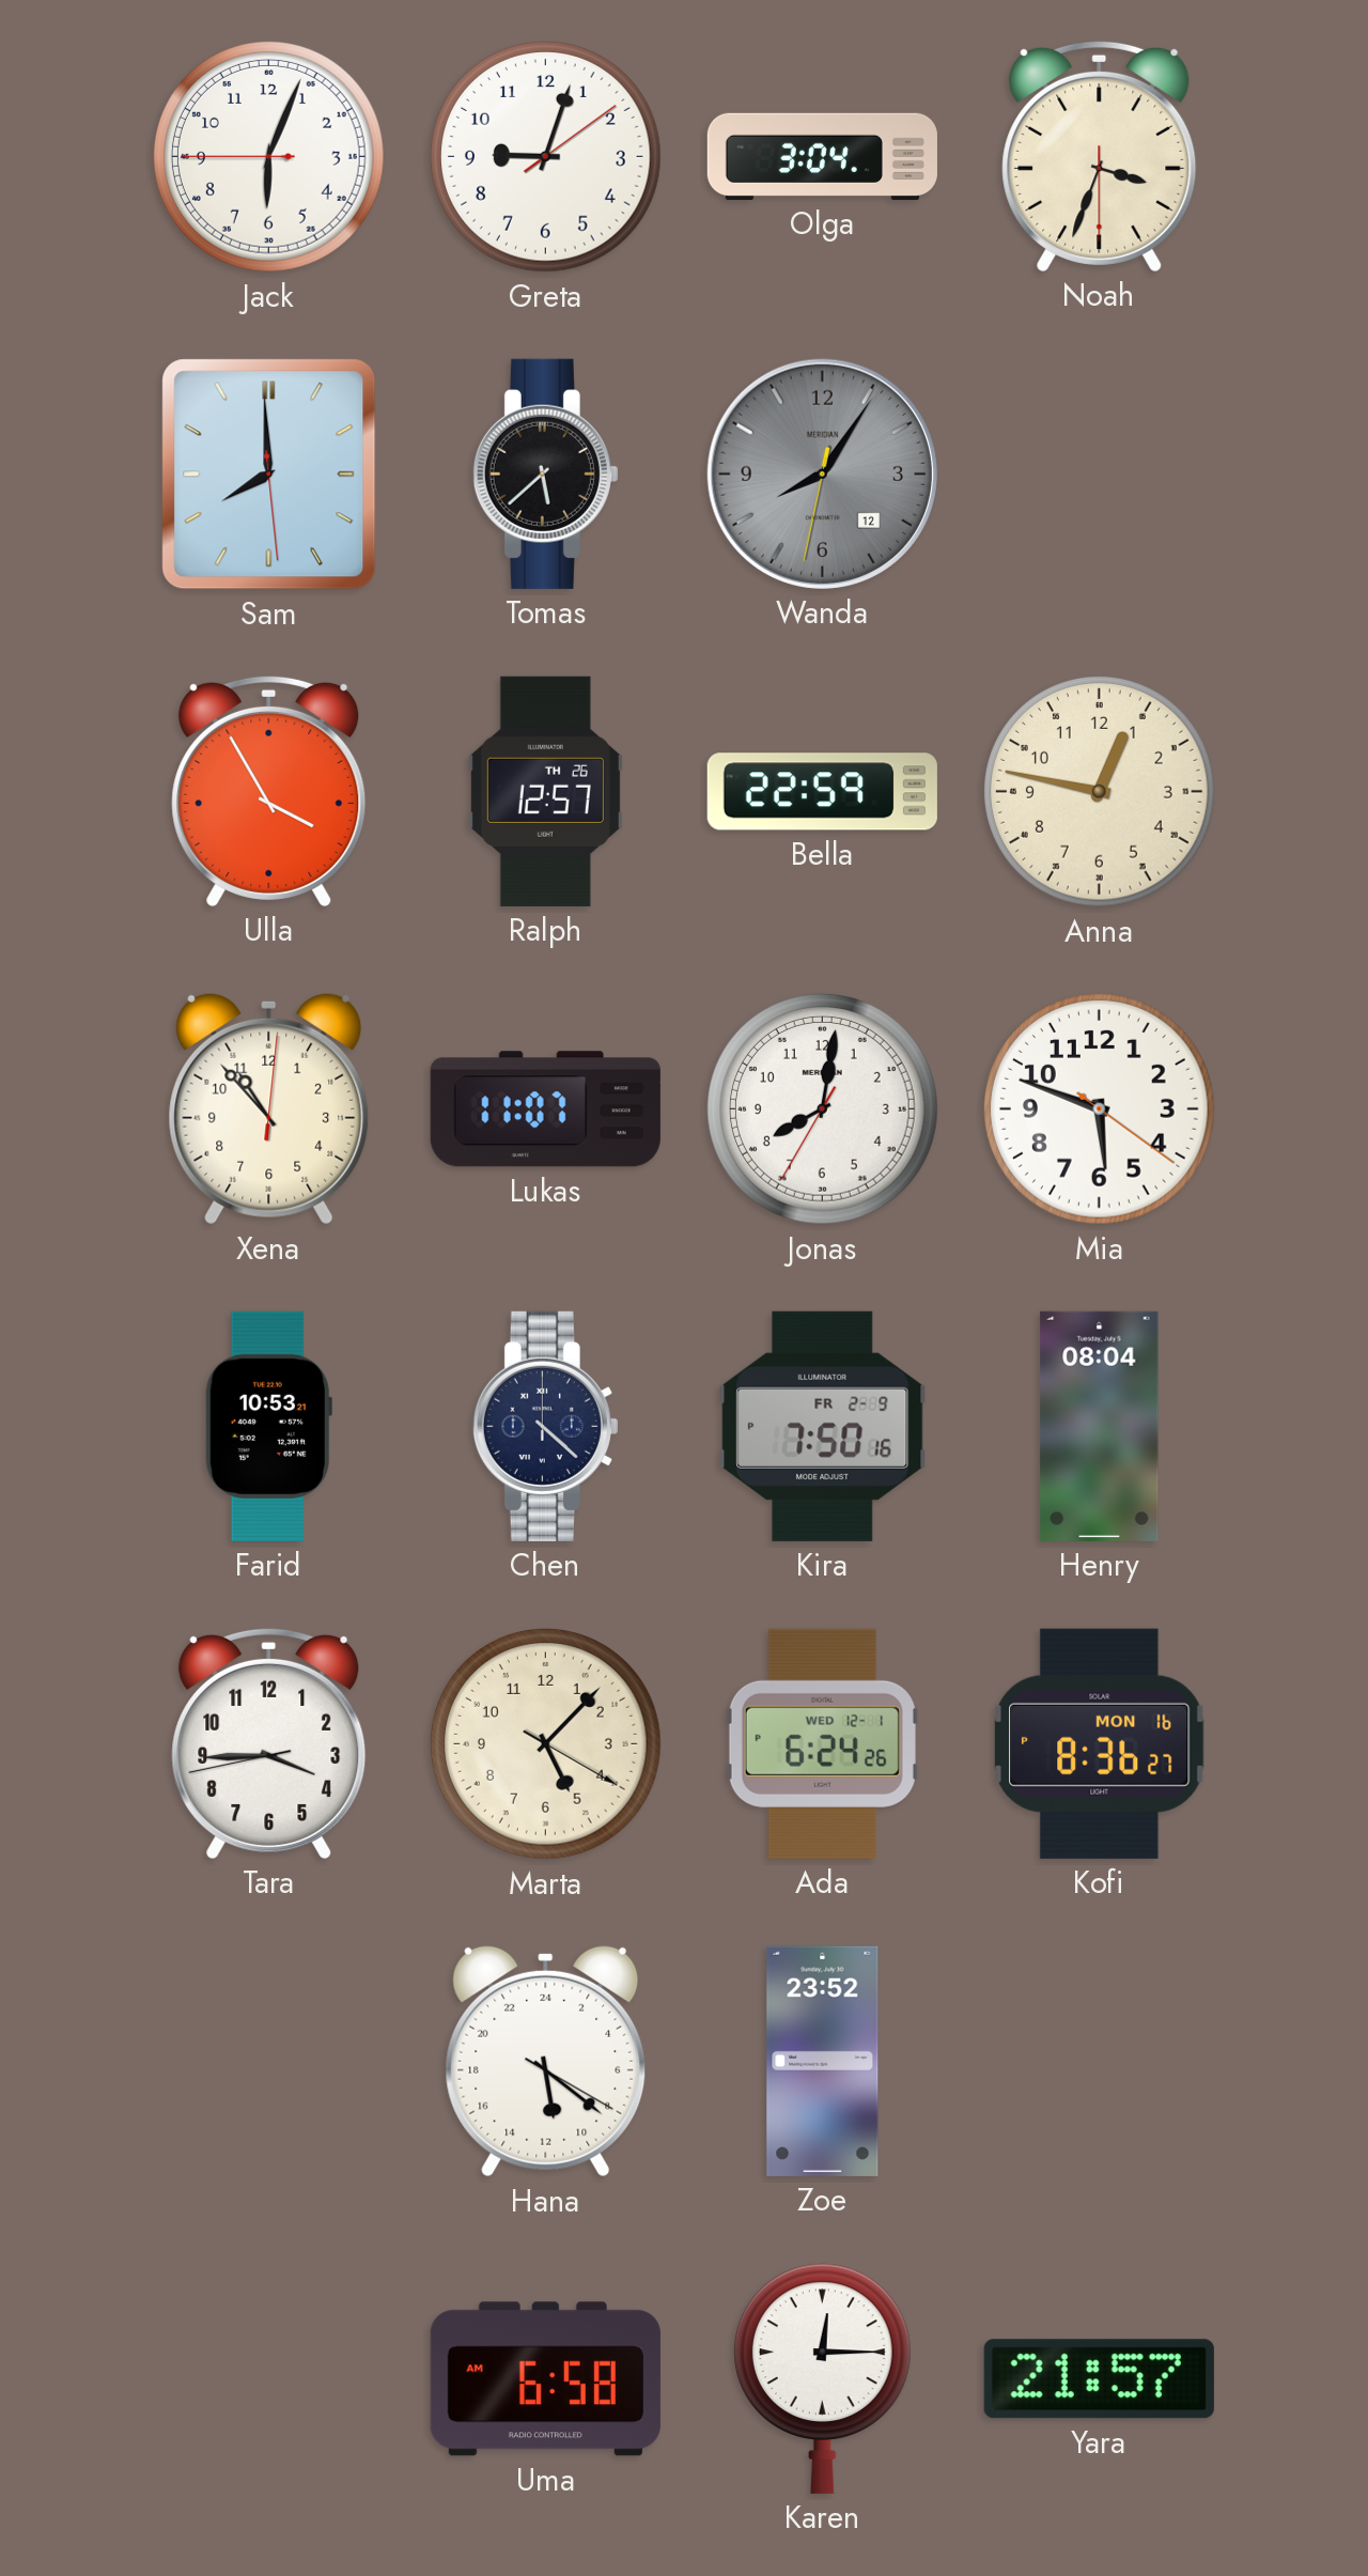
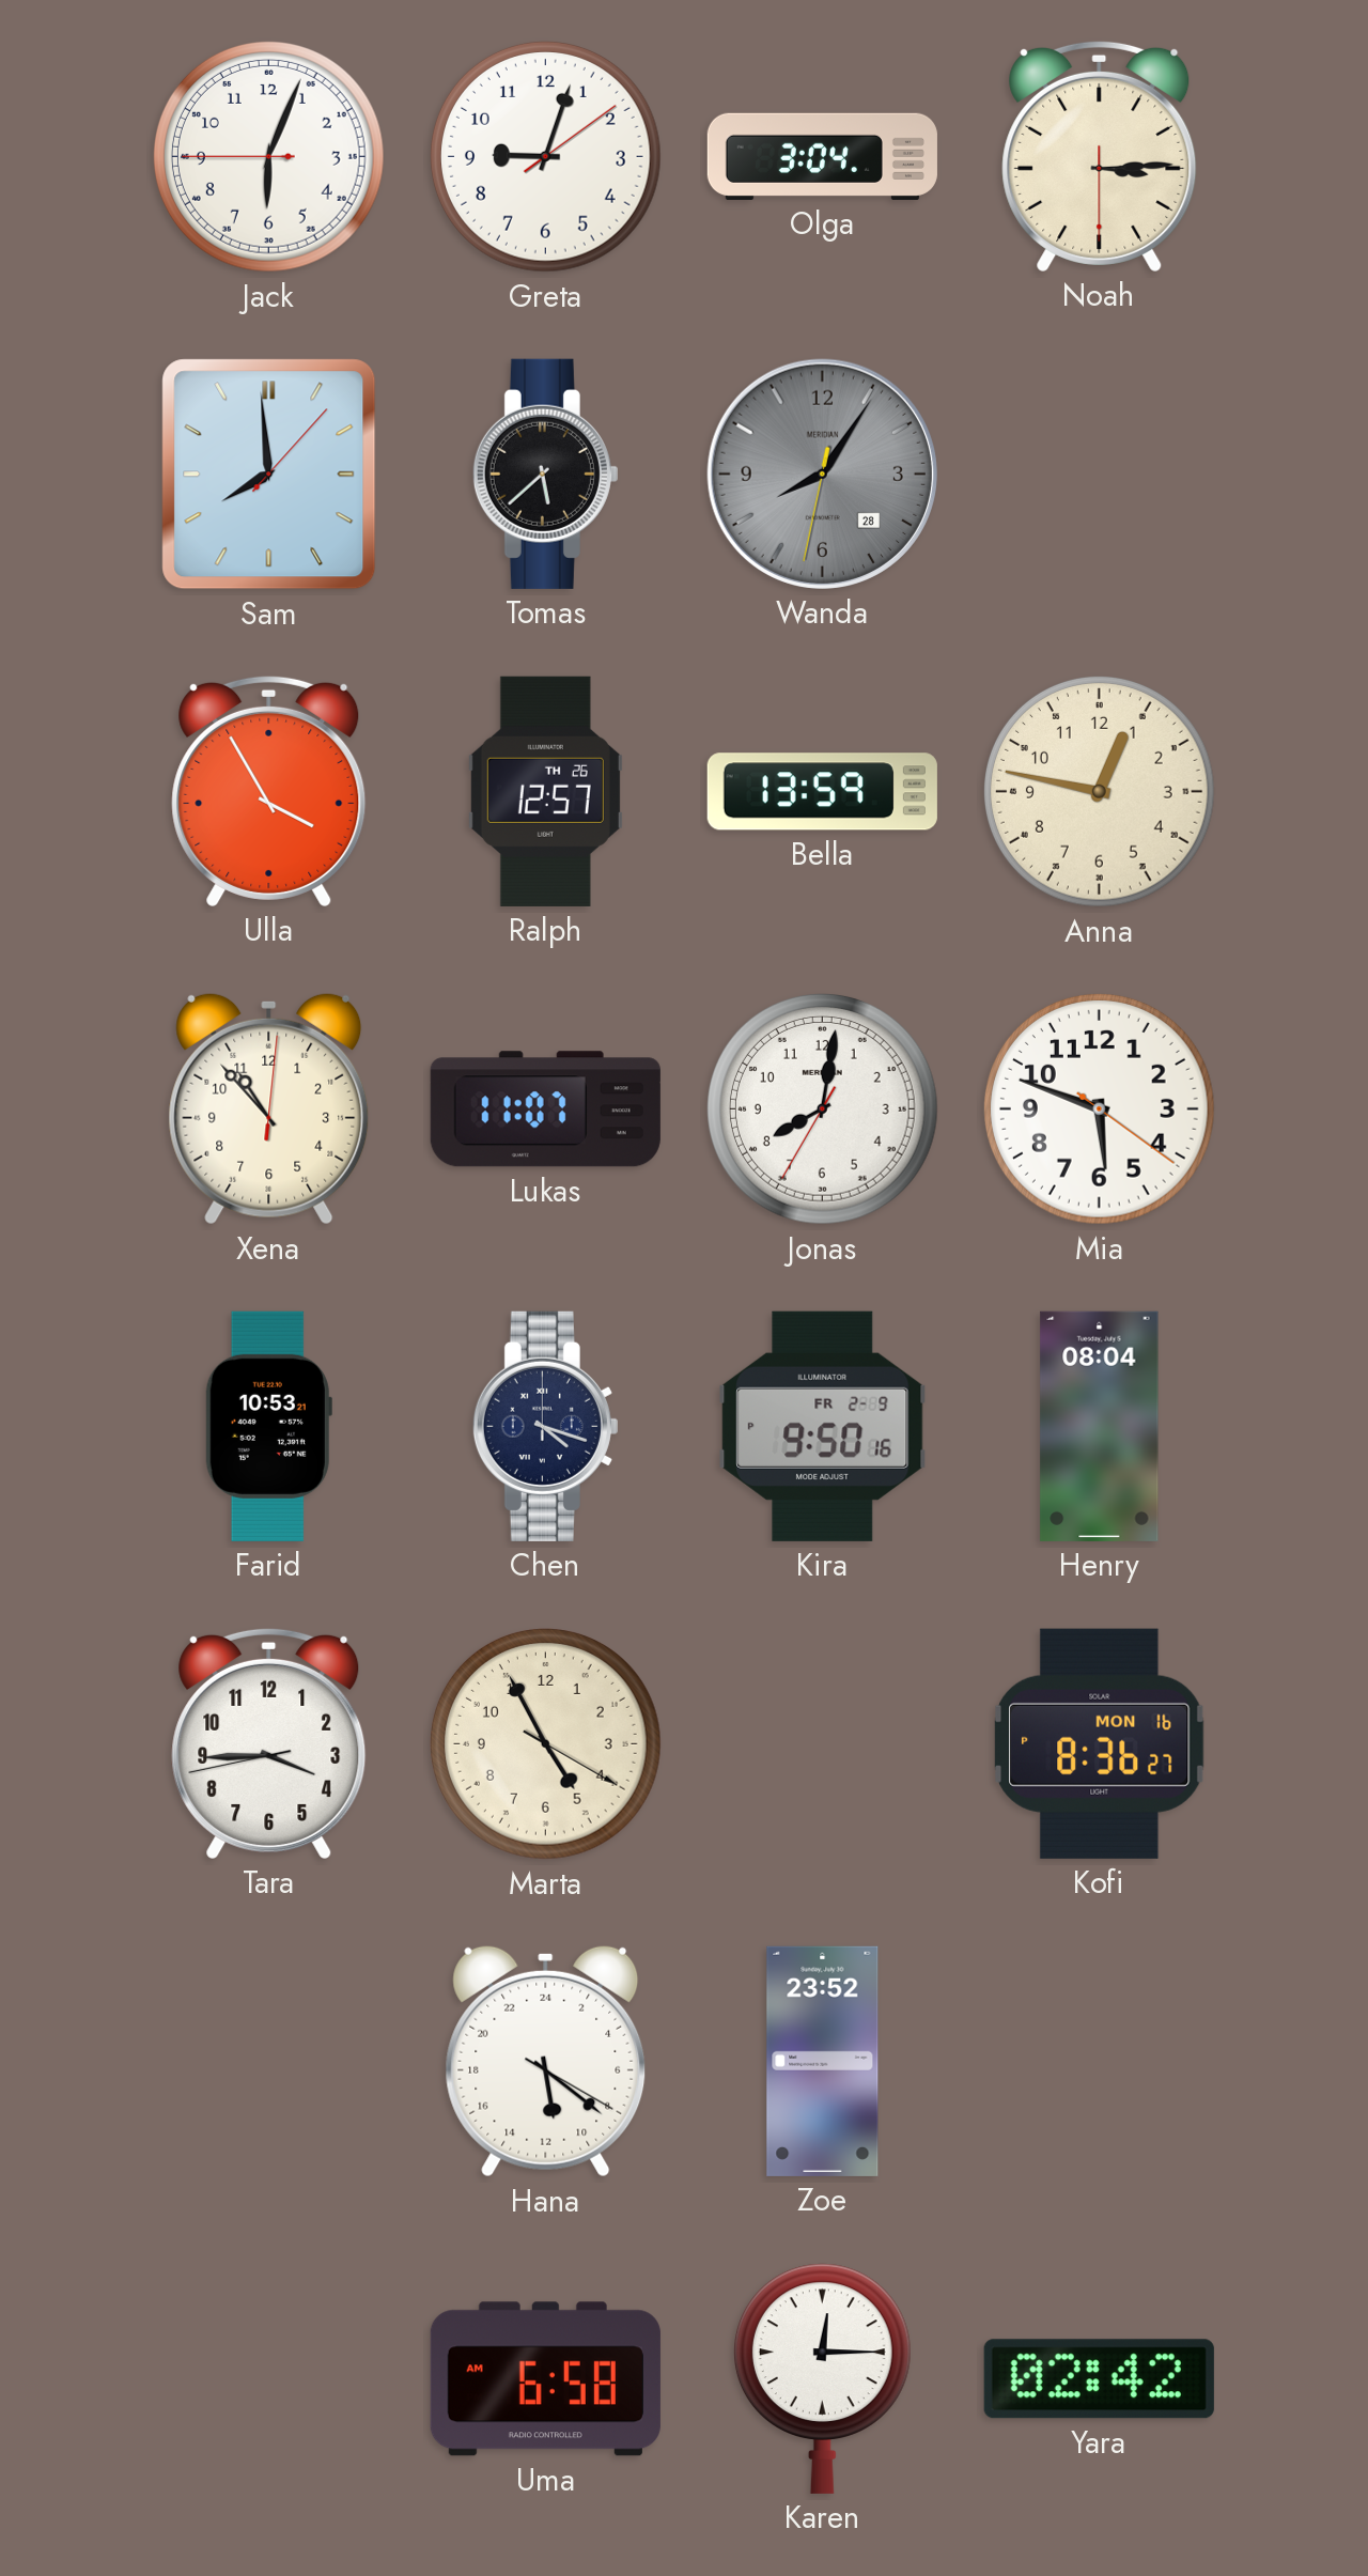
Noah: 3:33 -> 3:14
Sam: 7:59:29 -> 7:59:07
Wanda date: 12 -> 28
Bella: 22:59 -> 13:59
Chen: 4:22 -> 4:18
Kira: 7:50 -> 9:50
Marta: 5:07 -> 4:55
Ada: 6:24 -> none
Yara: 21:57 -> 02:42
